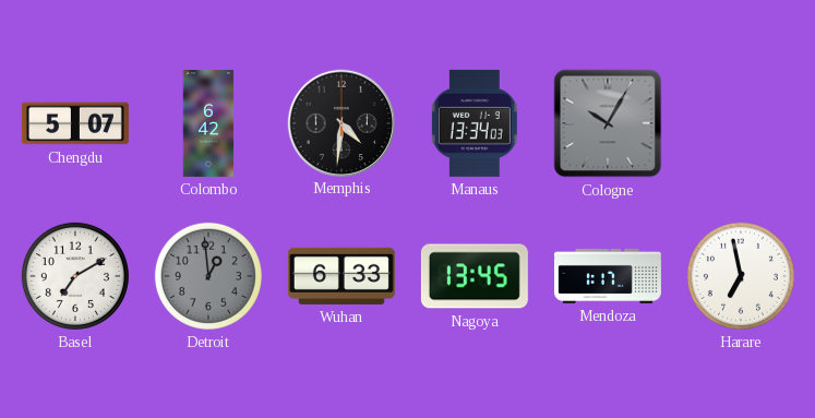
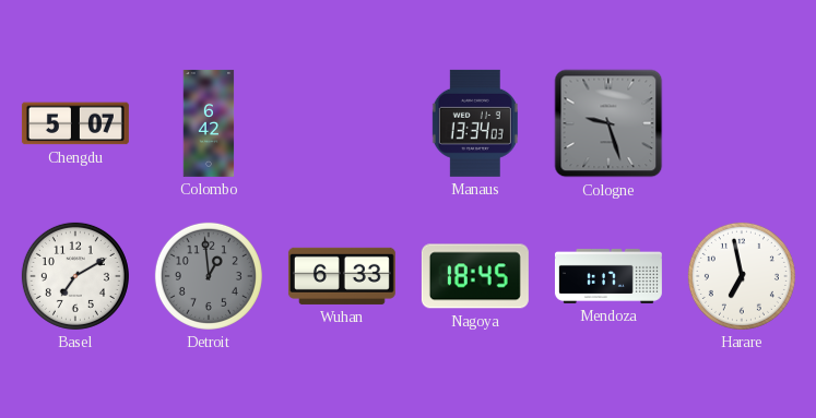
Memphis: 4:31 -> none
Cologne: 10:05 -> 9:27
Nagoya: 13:45 -> 18:45
